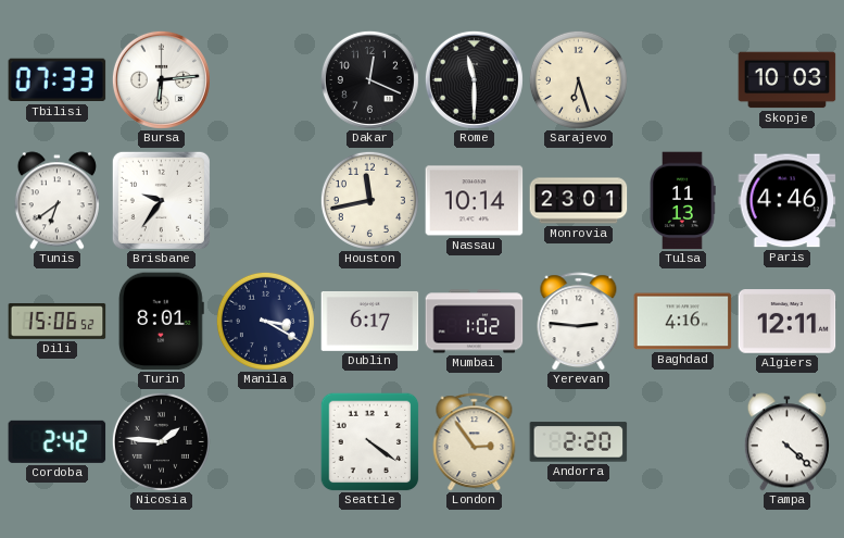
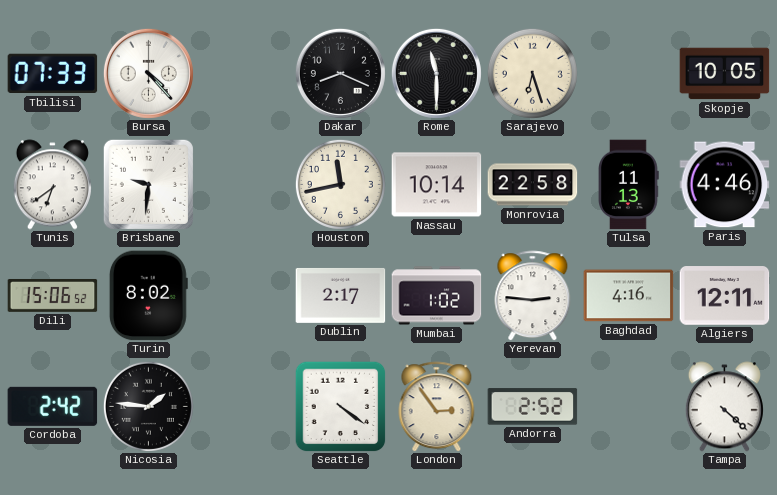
Bursa: 6:14 -> 4:23
Dakar: 12:19 -> 8:19
Skopje: 10:03 -> 10:05
Brisbane: 9:36 -> 9:31
Monrovia: 23:01 -> 22:58
Turin: 8:01 -> 8:02
Manila: 3:20 -> none
Dublin: 6:17 -> 2:17
Andorra: 2:20 -> 2:52
